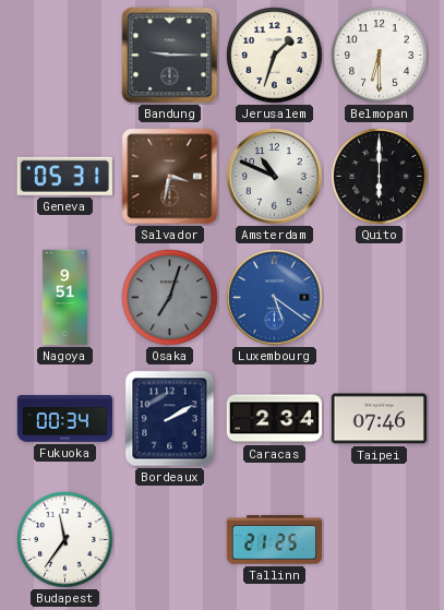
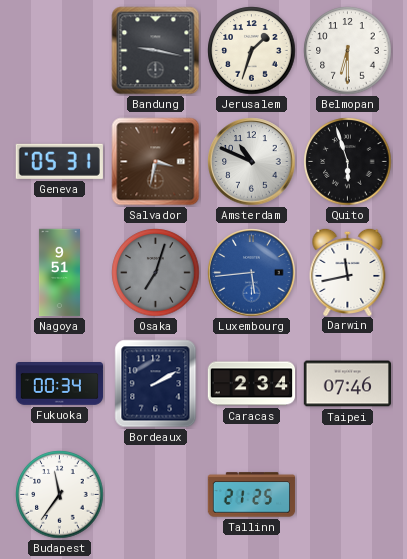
Bandung: 9:15 -> 9:17
Quito: 6:00 -> 5:57
Luxembourg: 5:21 -> 5:44
Darwin: none -> 11:43
